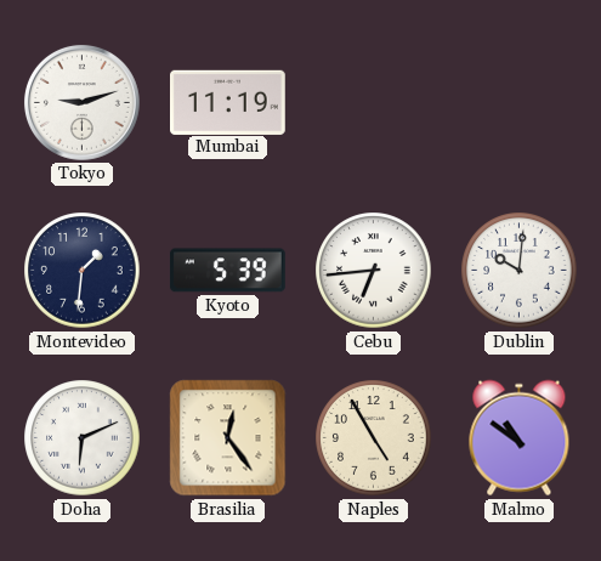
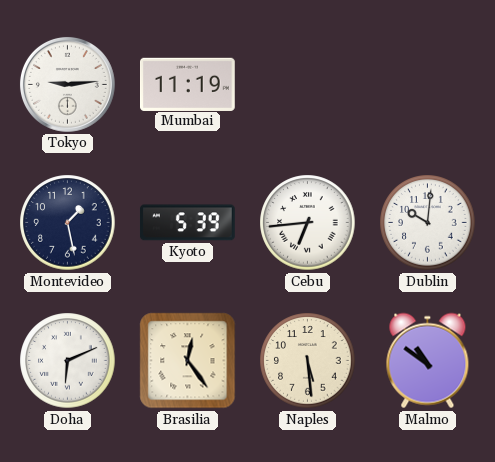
Tokyo: 9:12 -> 9:14
Montevideo: 1:31 -> 1:28
Naples: 4:55 -> 5:29
